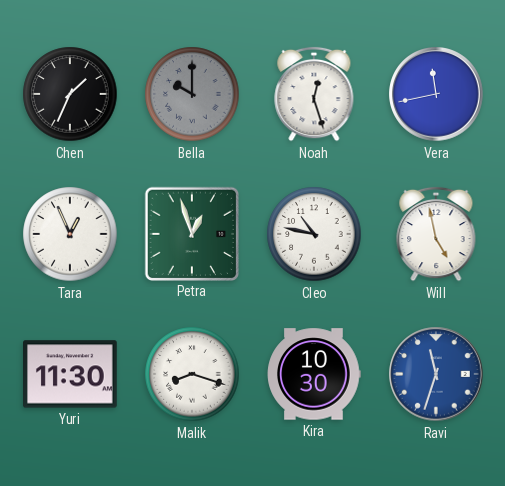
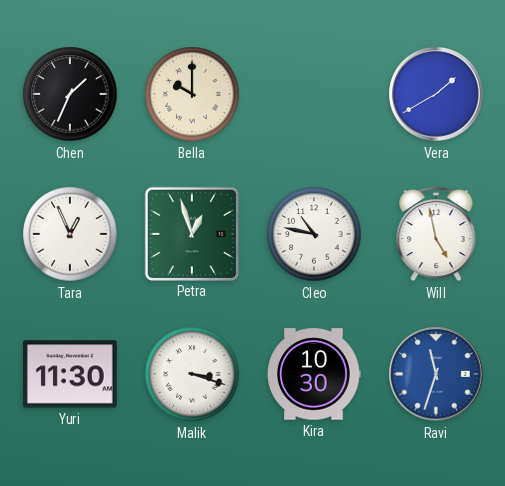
Bella dial: grey -> cream
Noah: 12:27 -> none
Vera: 11:43 -> 1:40
Malik: 8:18 -> 3:18
